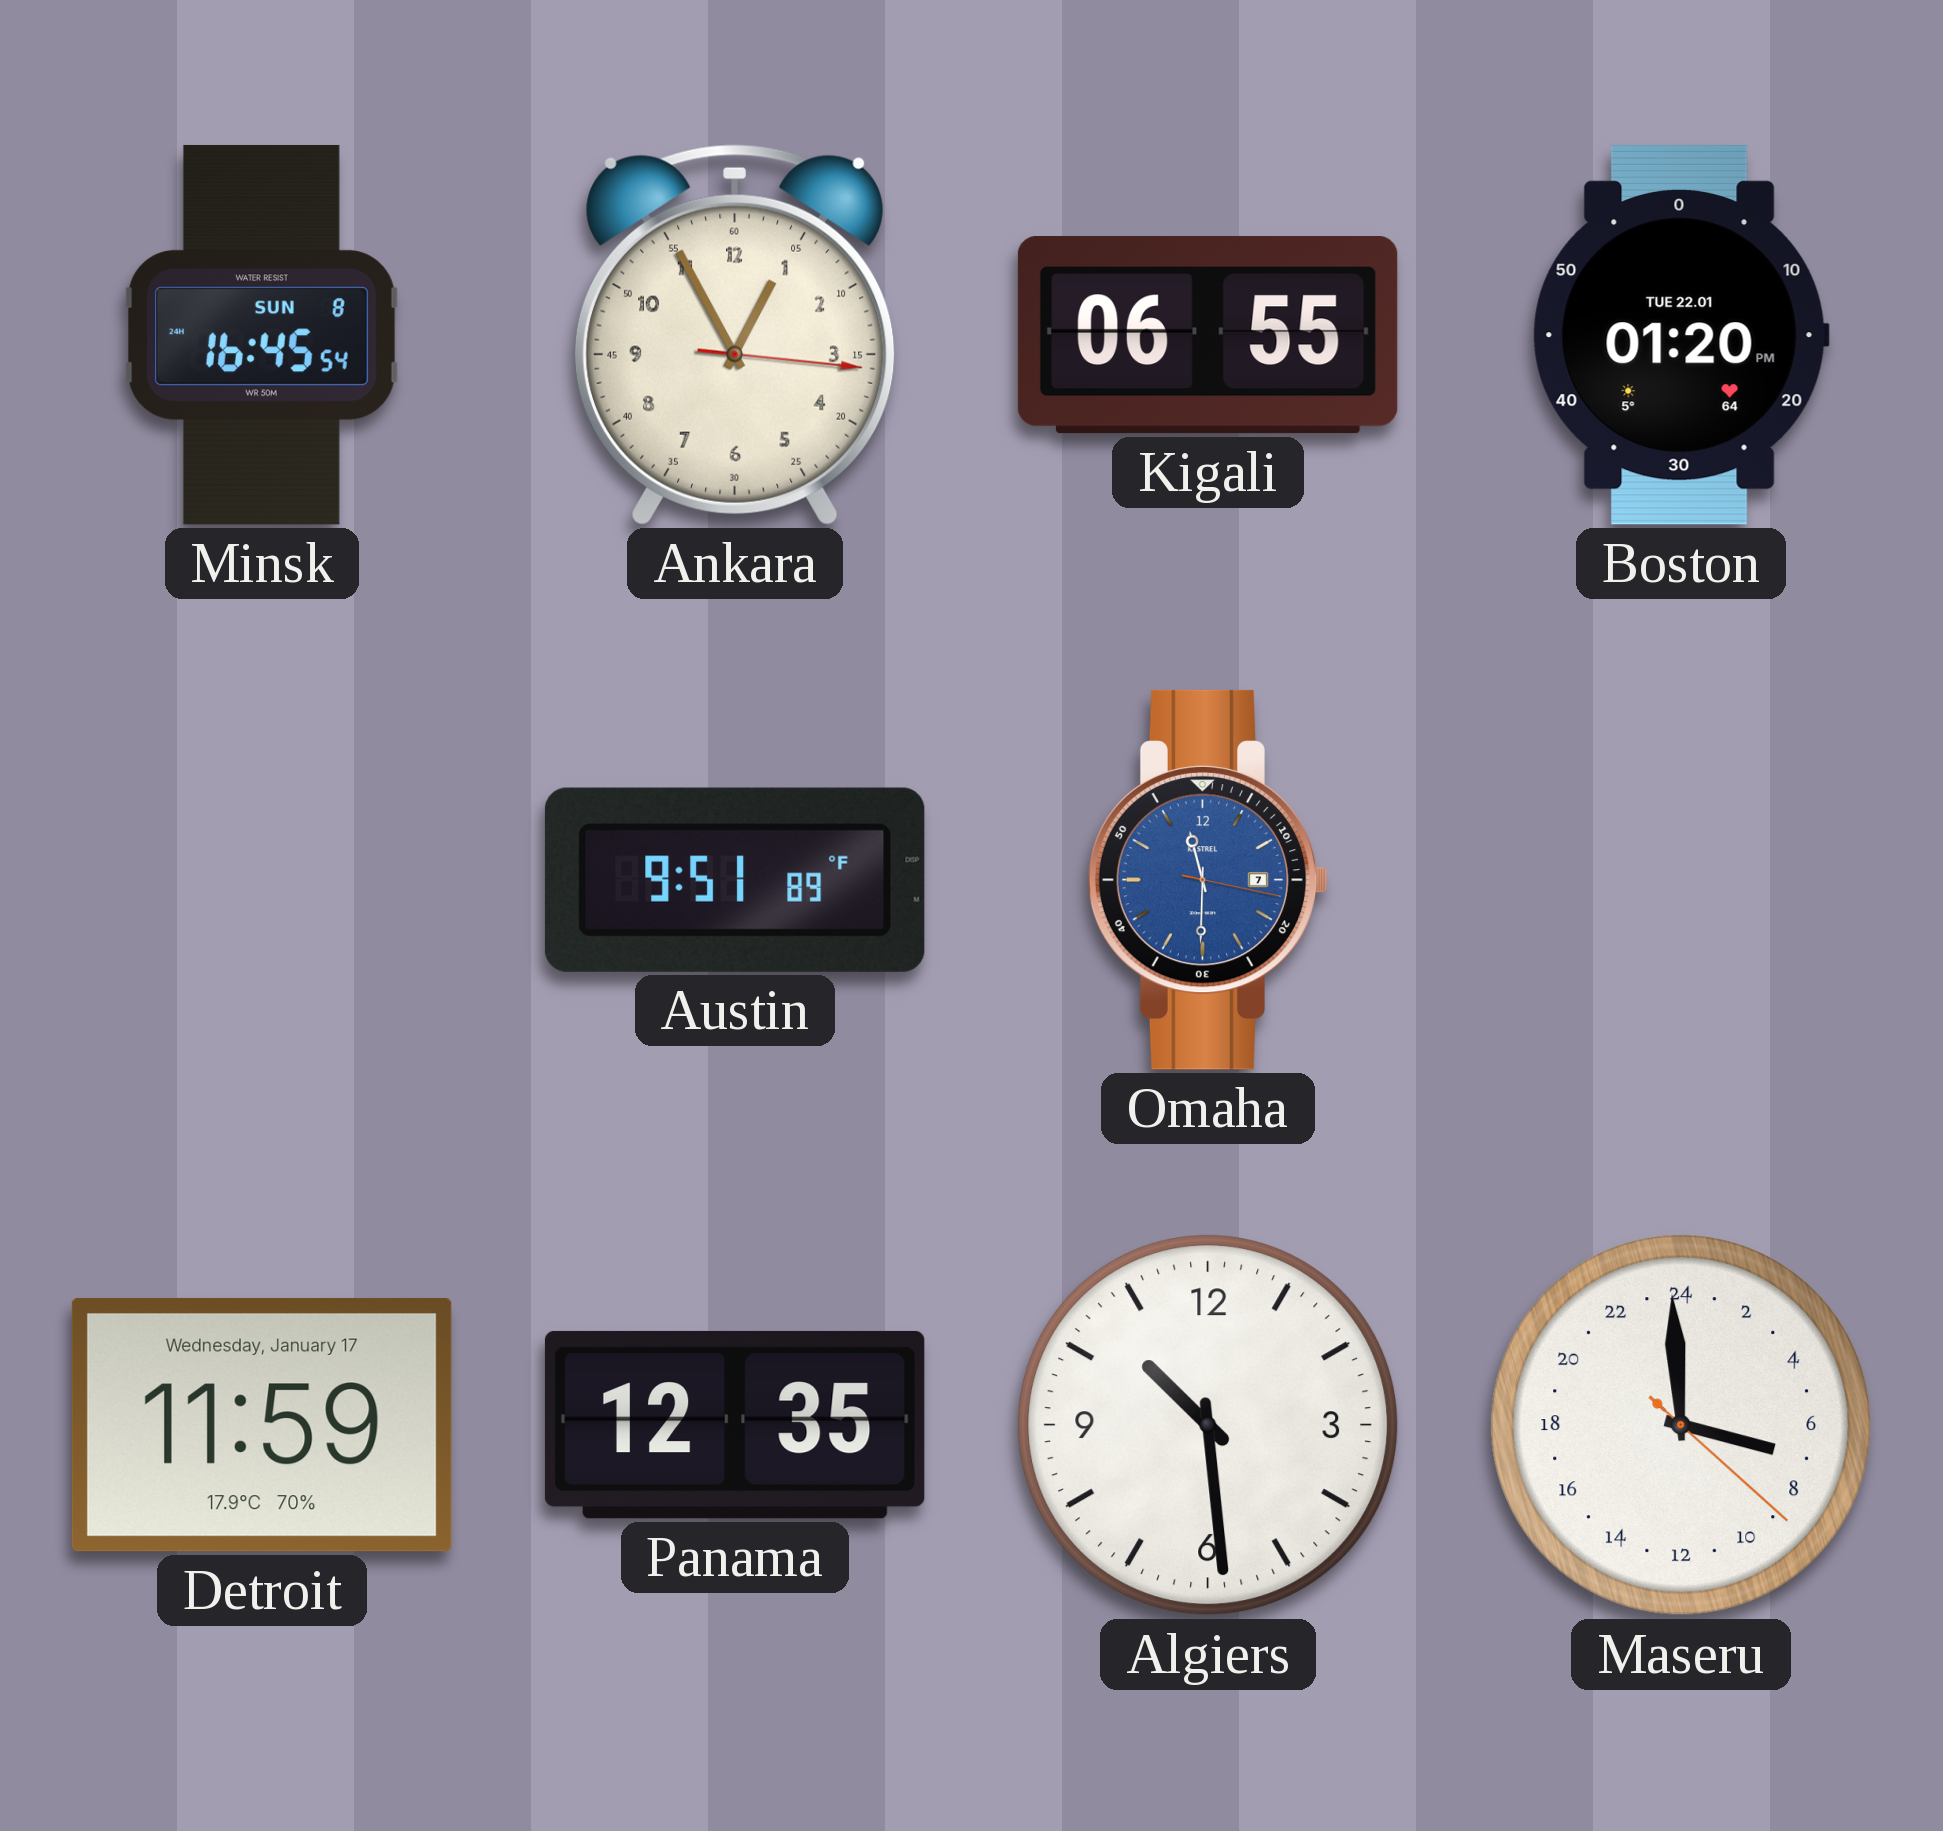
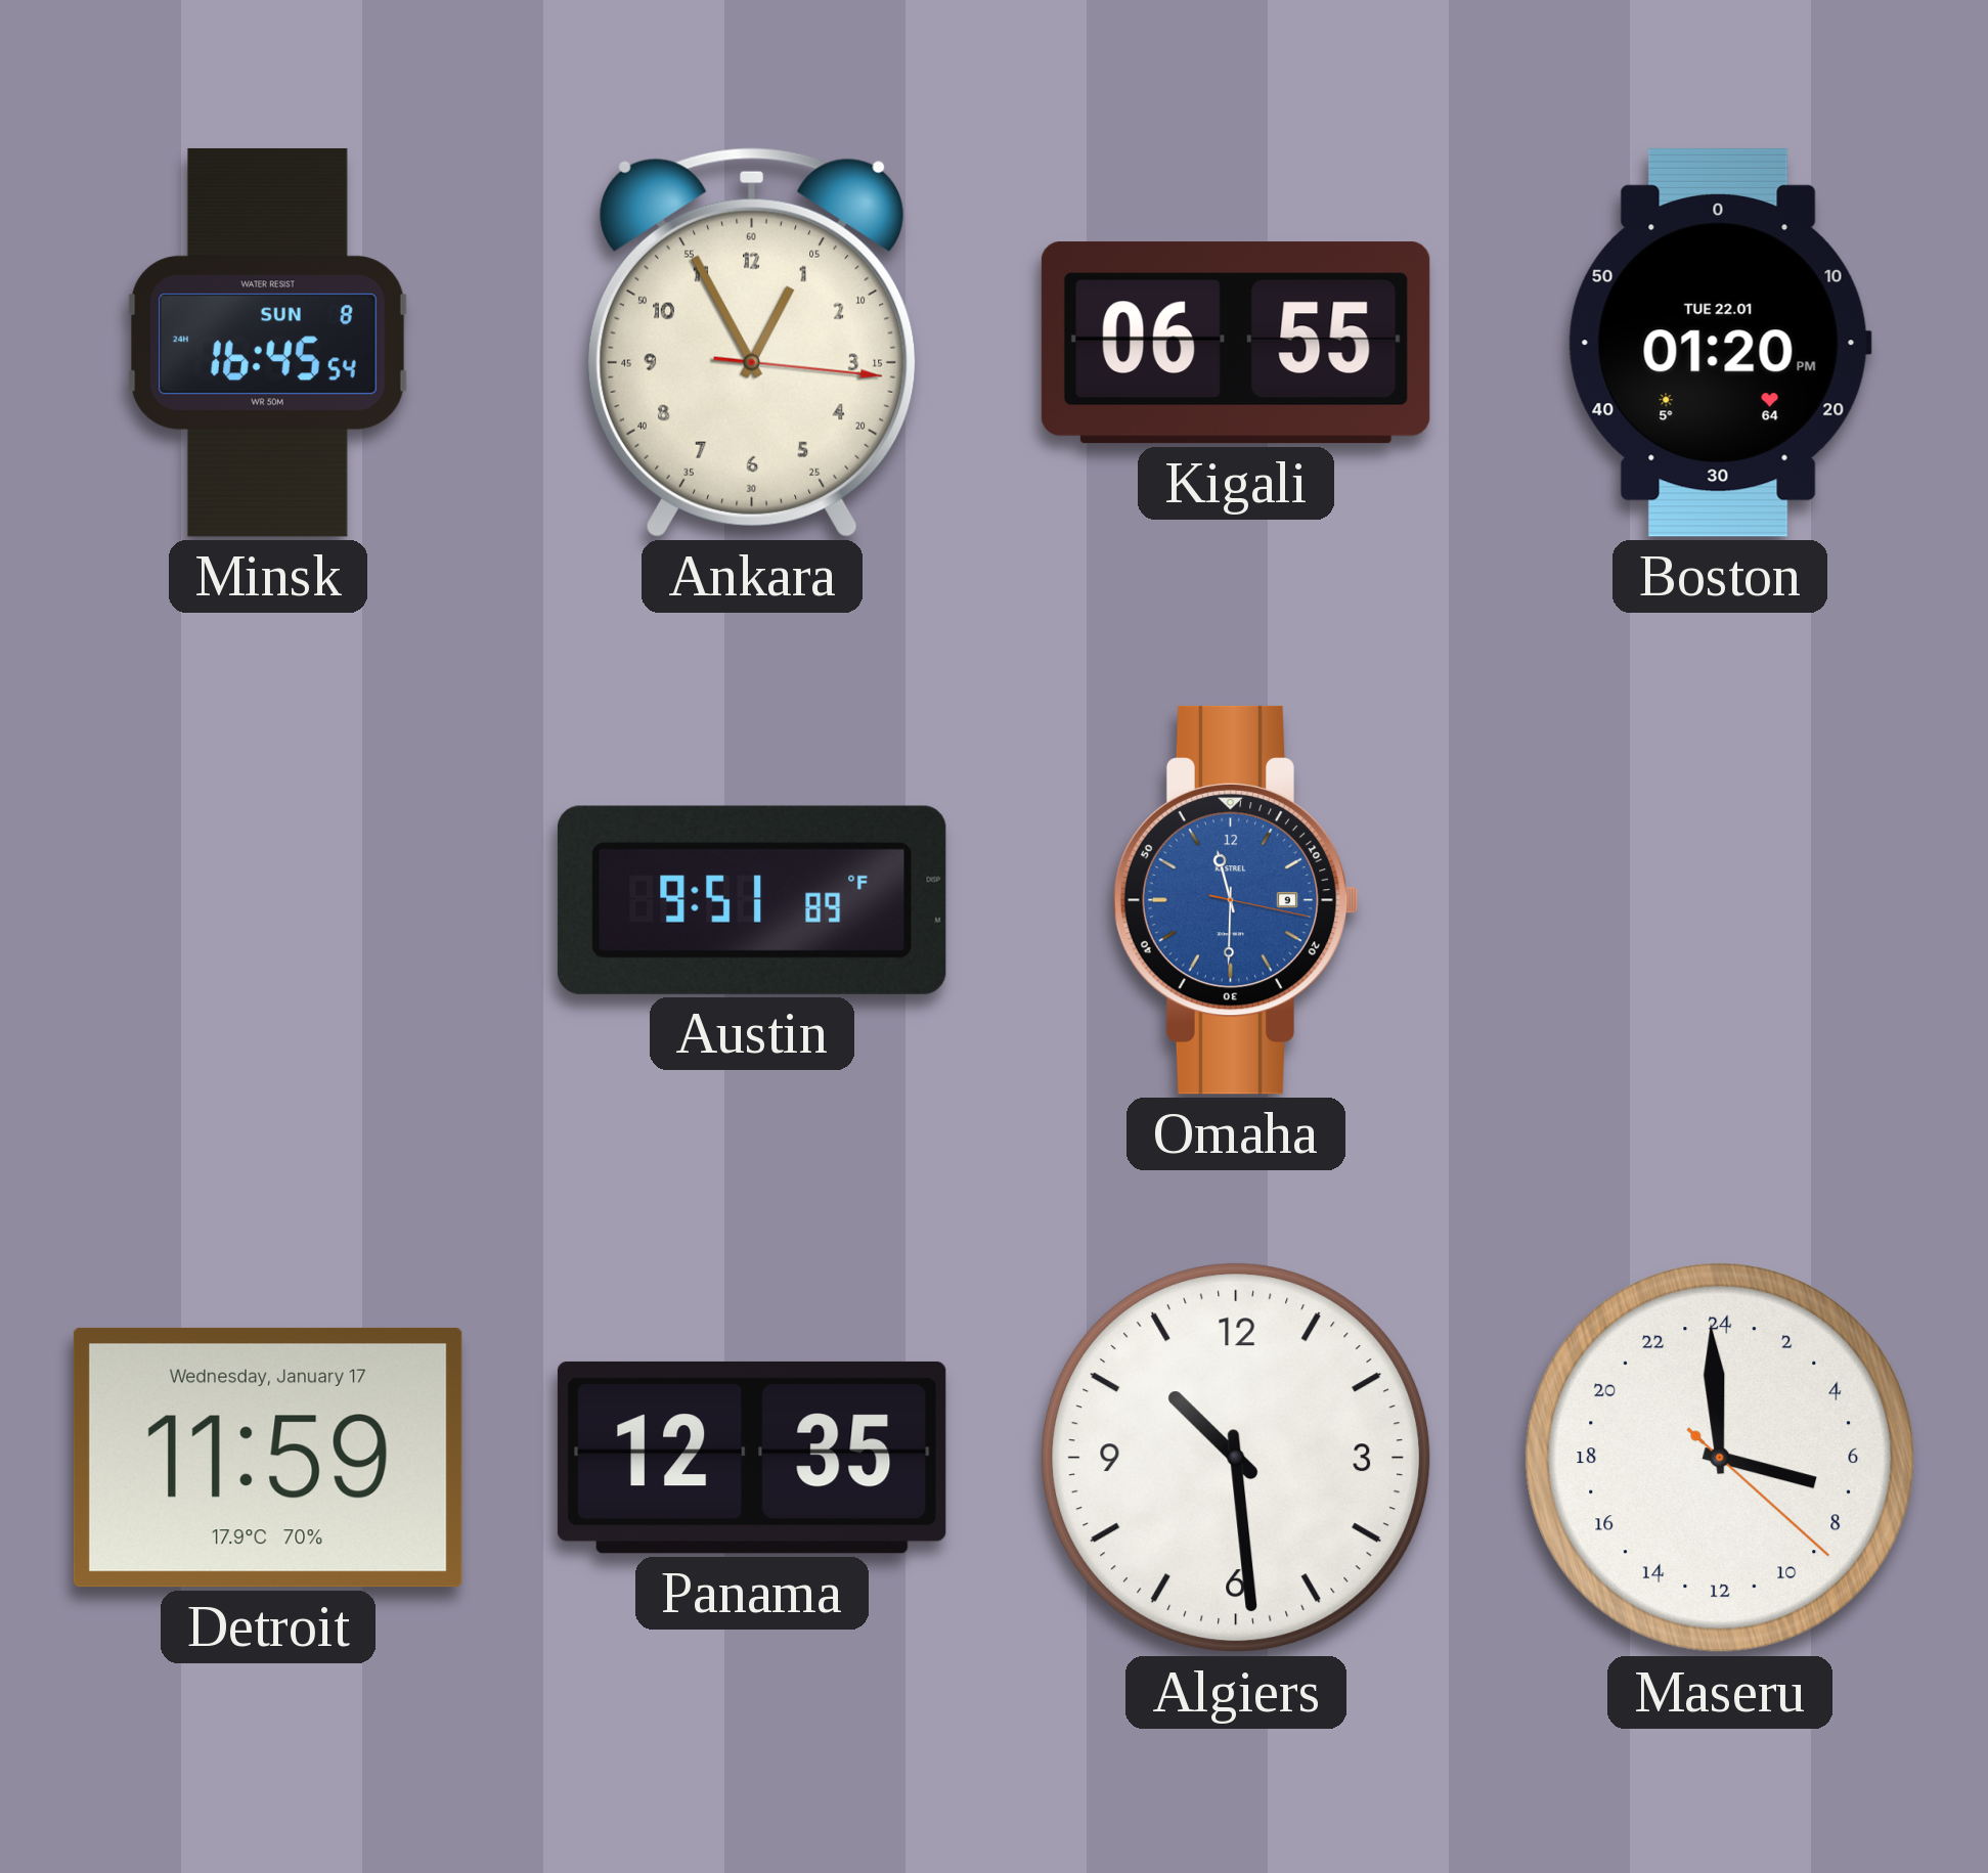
Omaha date: 7 -> 9
